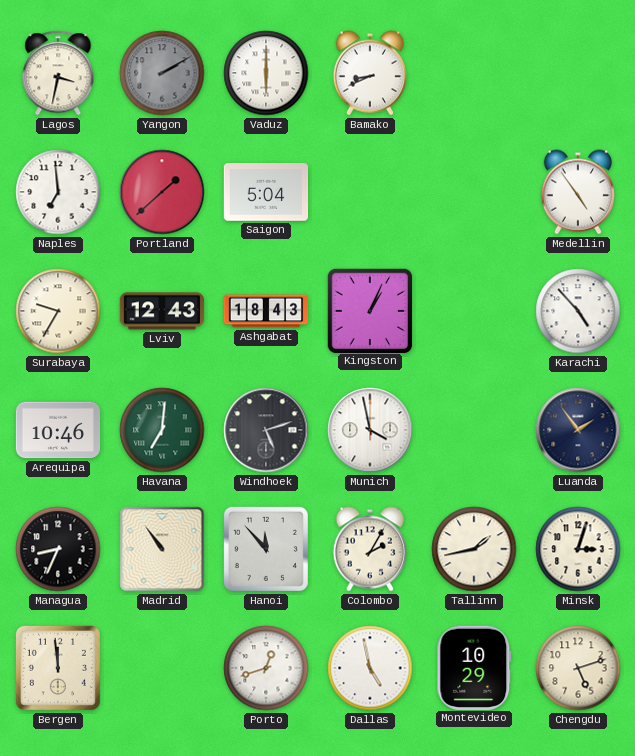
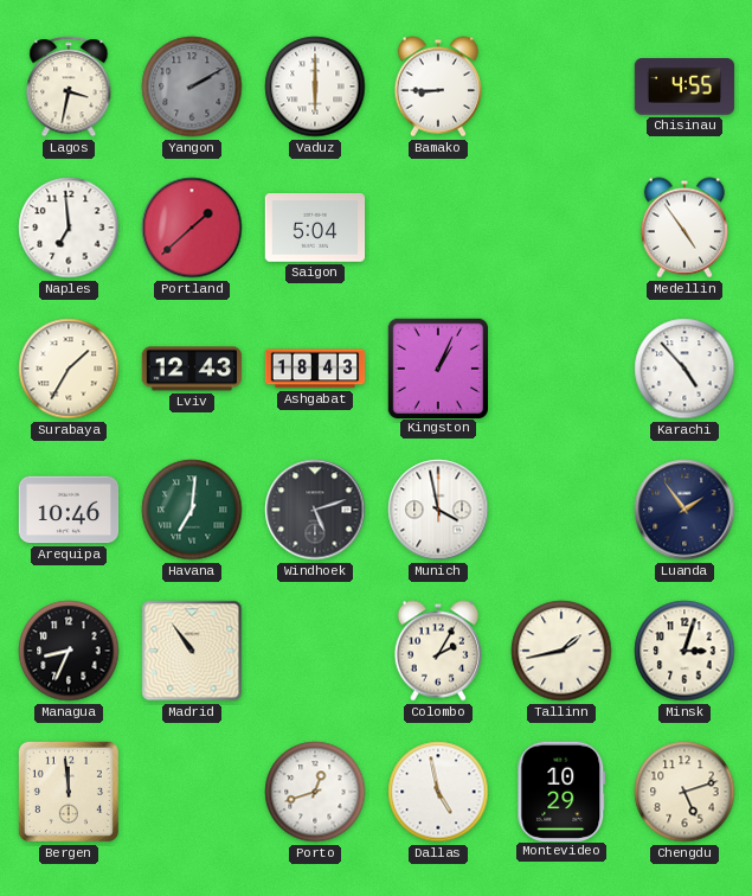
Bamako: 8:41 -> 8:45
Chisinau: none -> 4:55
Surabaya: 9:35 -> 1:35
Hanoi: 11:53 -> none
